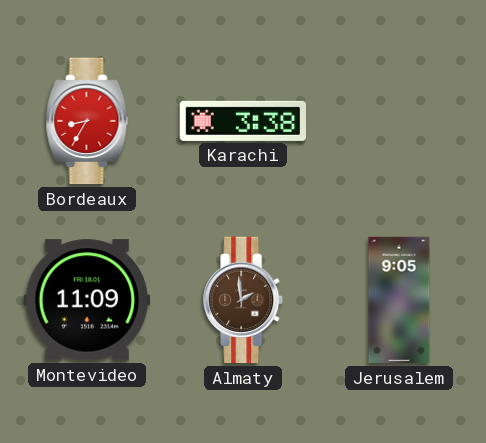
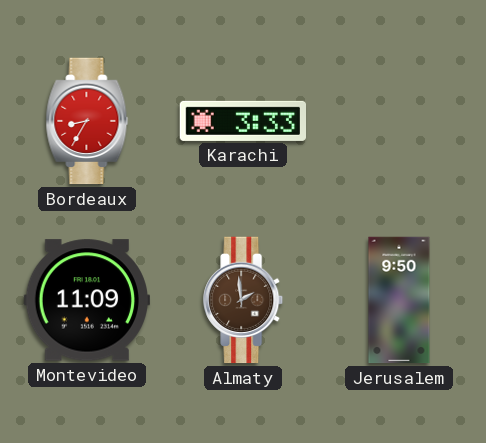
Karachi: 3:38 -> 3:33
Jerusalem: 9:05 -> 9:50
